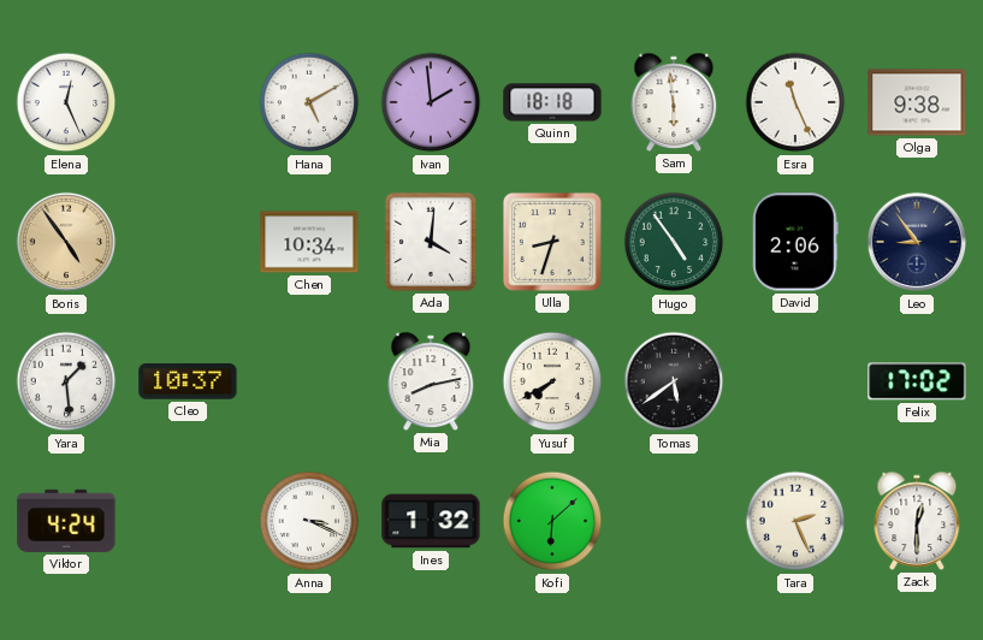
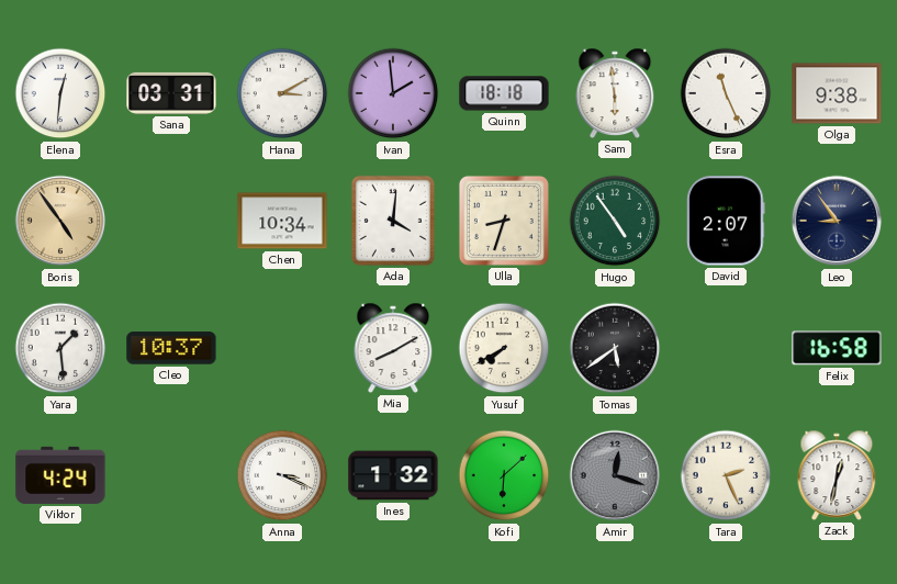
Elena: 12:26 -> 12:31
Sana: none -> 03:31
Hana: 5:10 -> 3:10
David: 2:06 -> 2:07
Mia: 8:13 -> 8:10
Felix: 17:02 -> 16:58
Amir: none -> 12:18
Zack: 12:30 -> 12:32
